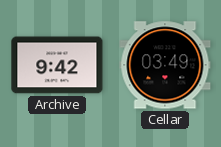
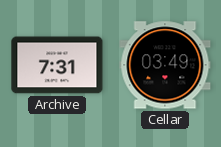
Archive: 9:42 -> 7:31
